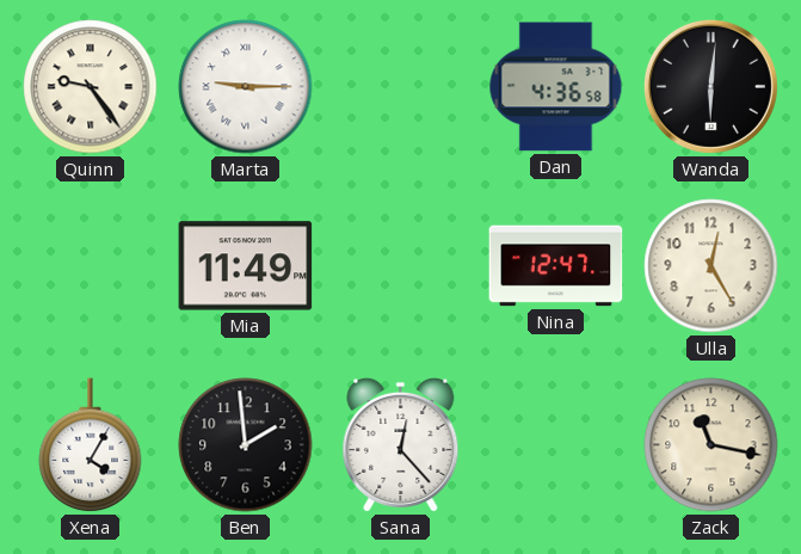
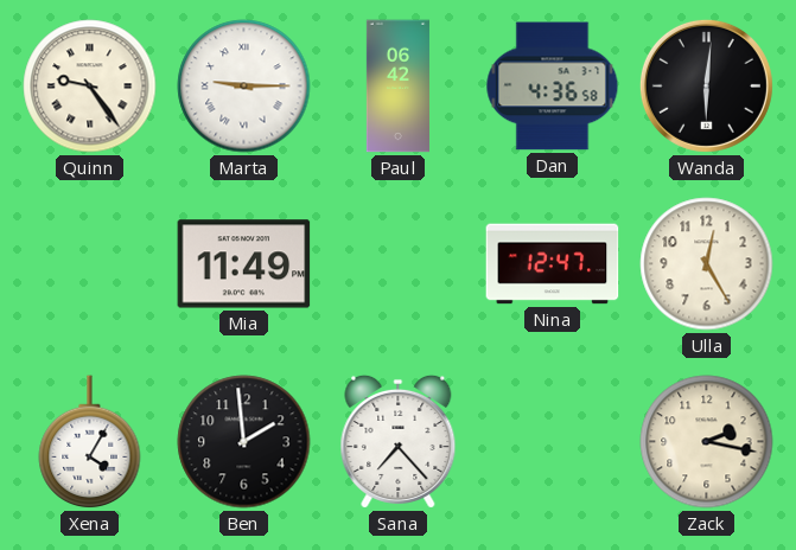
Paul: none -> 06:42
Sana: 12:23 -> 7:23
Zack: 11:17 -> 2:17
